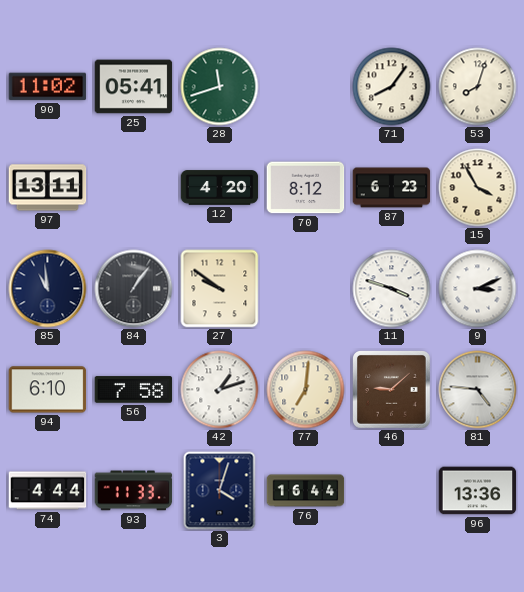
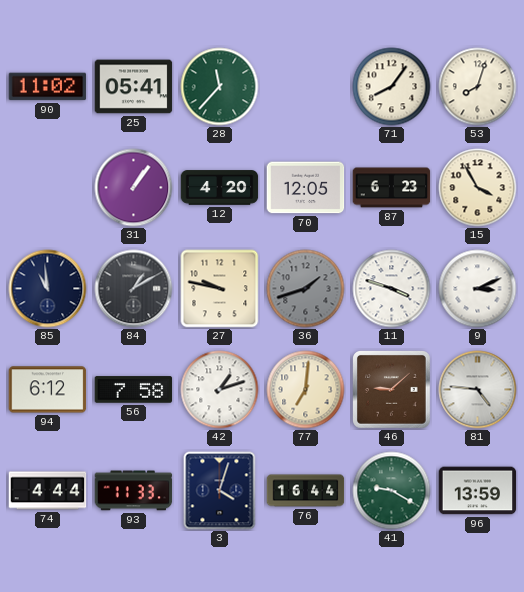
28: 11:42 -> 11:37
97: 13:11 -> none
31: none -> 1:06
70: 8:12 -> 12:05
84: 1:06 -> 1:10
27: 9:51 -> 9:47
36: none -> 1:42
94: 6:10 -> 6:12
41: none -> 9:20
96: 13:36 -> 13:59
